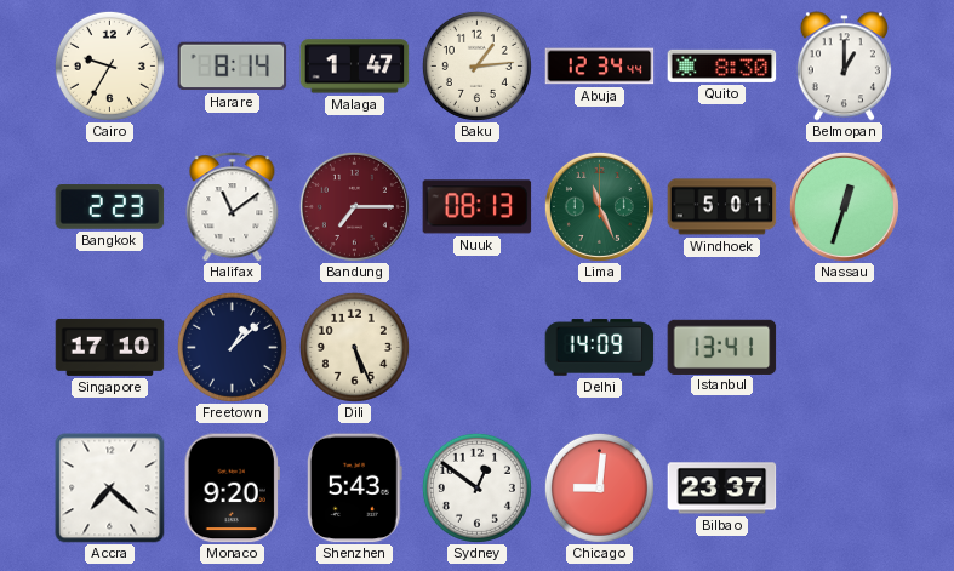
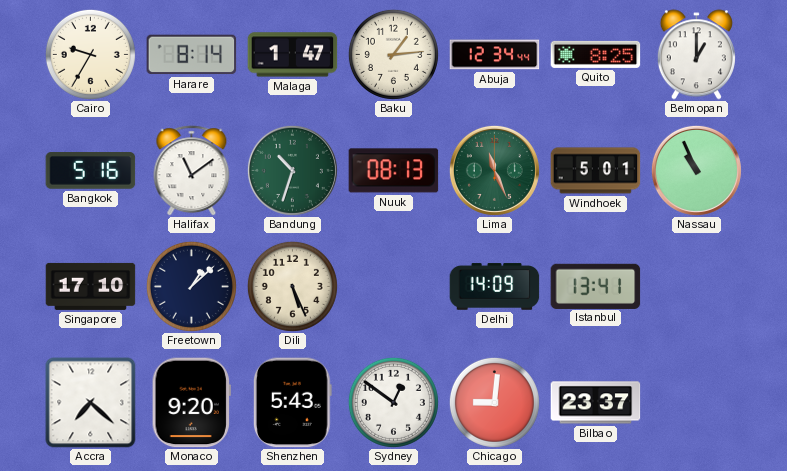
Quito: 8:30 -> 8:25
Bangkok: 2:23 -> 5:16
Bandung: 7:15 -> 10:33
Bandung dial: burgundy -> green
Nassau: 12:33 -> 10:56
